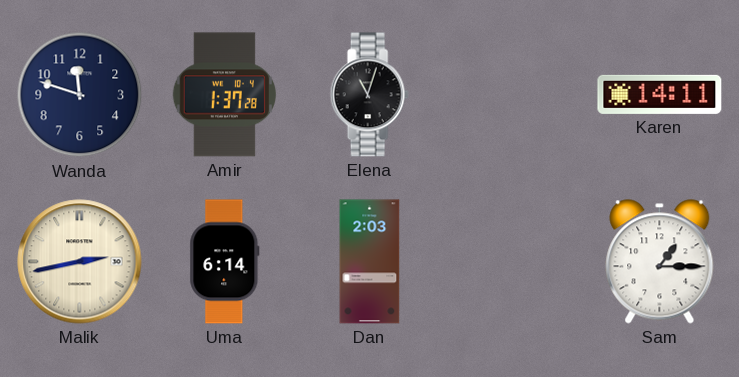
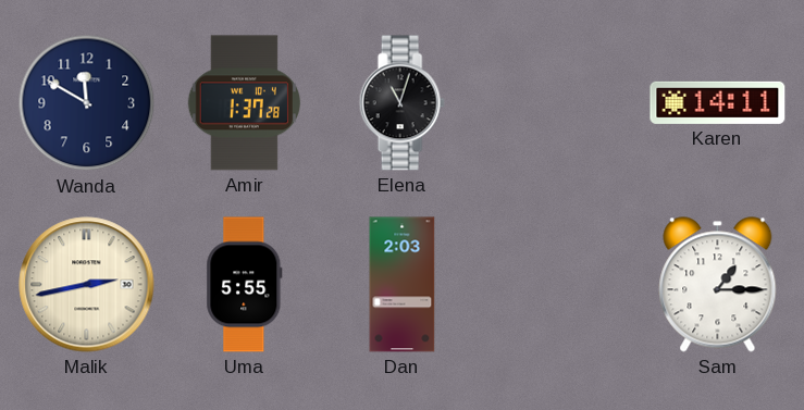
Wanda: 11:48 -> 11:50
Uma: 6:14 -> 5:55
